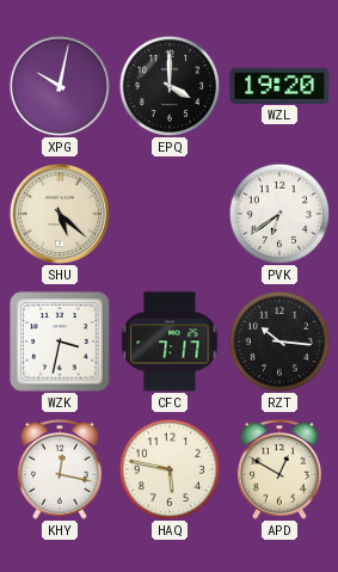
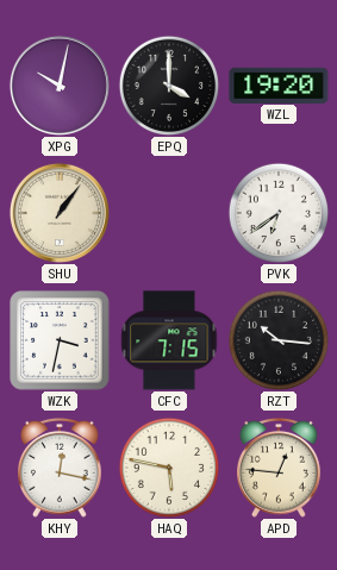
SHU: 5:22 -> 1:06
CFC: 7:17 -> 7:15
APD: 12:50 -> 12:46
